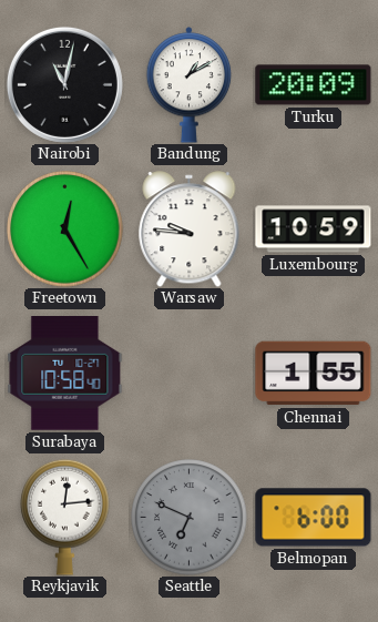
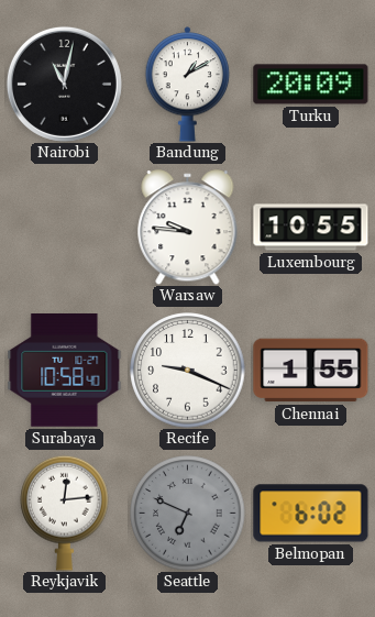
Freetown: 12:25 -> none
Luxembourg: 10:59 -> 10:55
Recife: none -> 9:19
Belmopan: 6:00 -> 6:02
